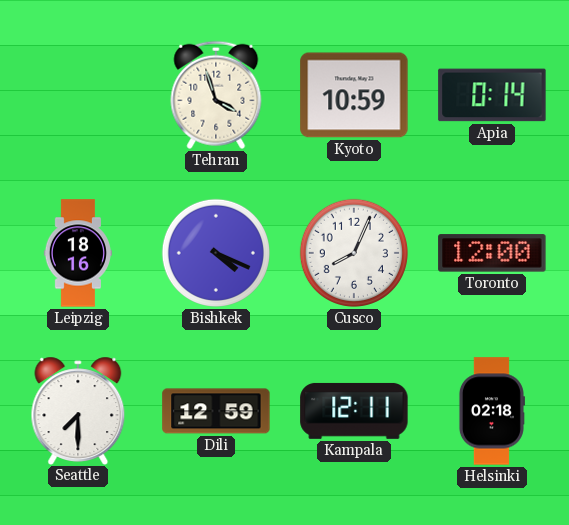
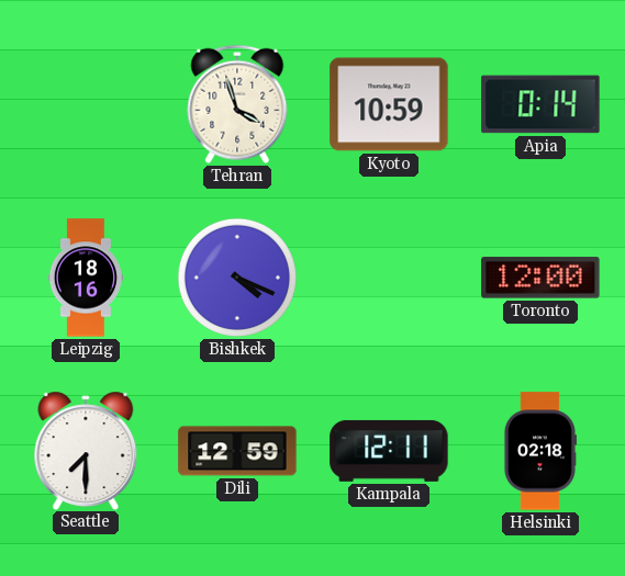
Cusco: 8:04 -> none
